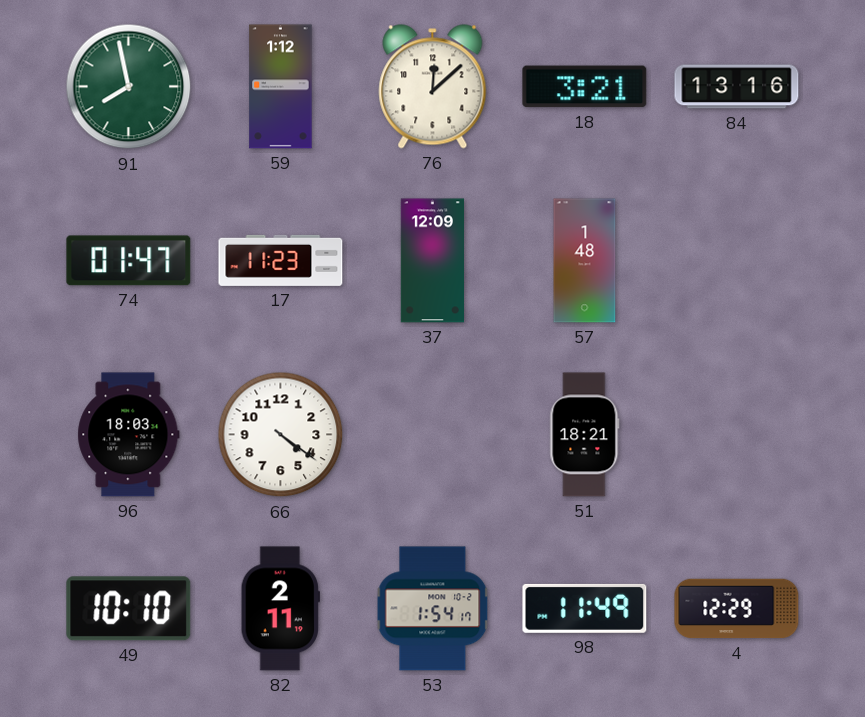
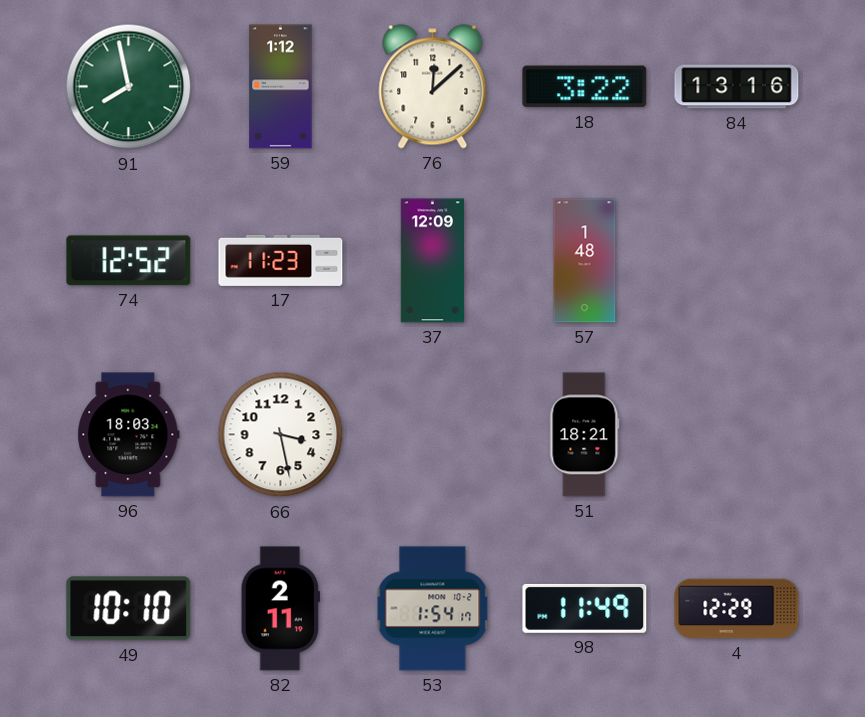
18: 3:21 -> 3:22
74: 01:47 -> 12:52
66: 4:21 -> 3:28
